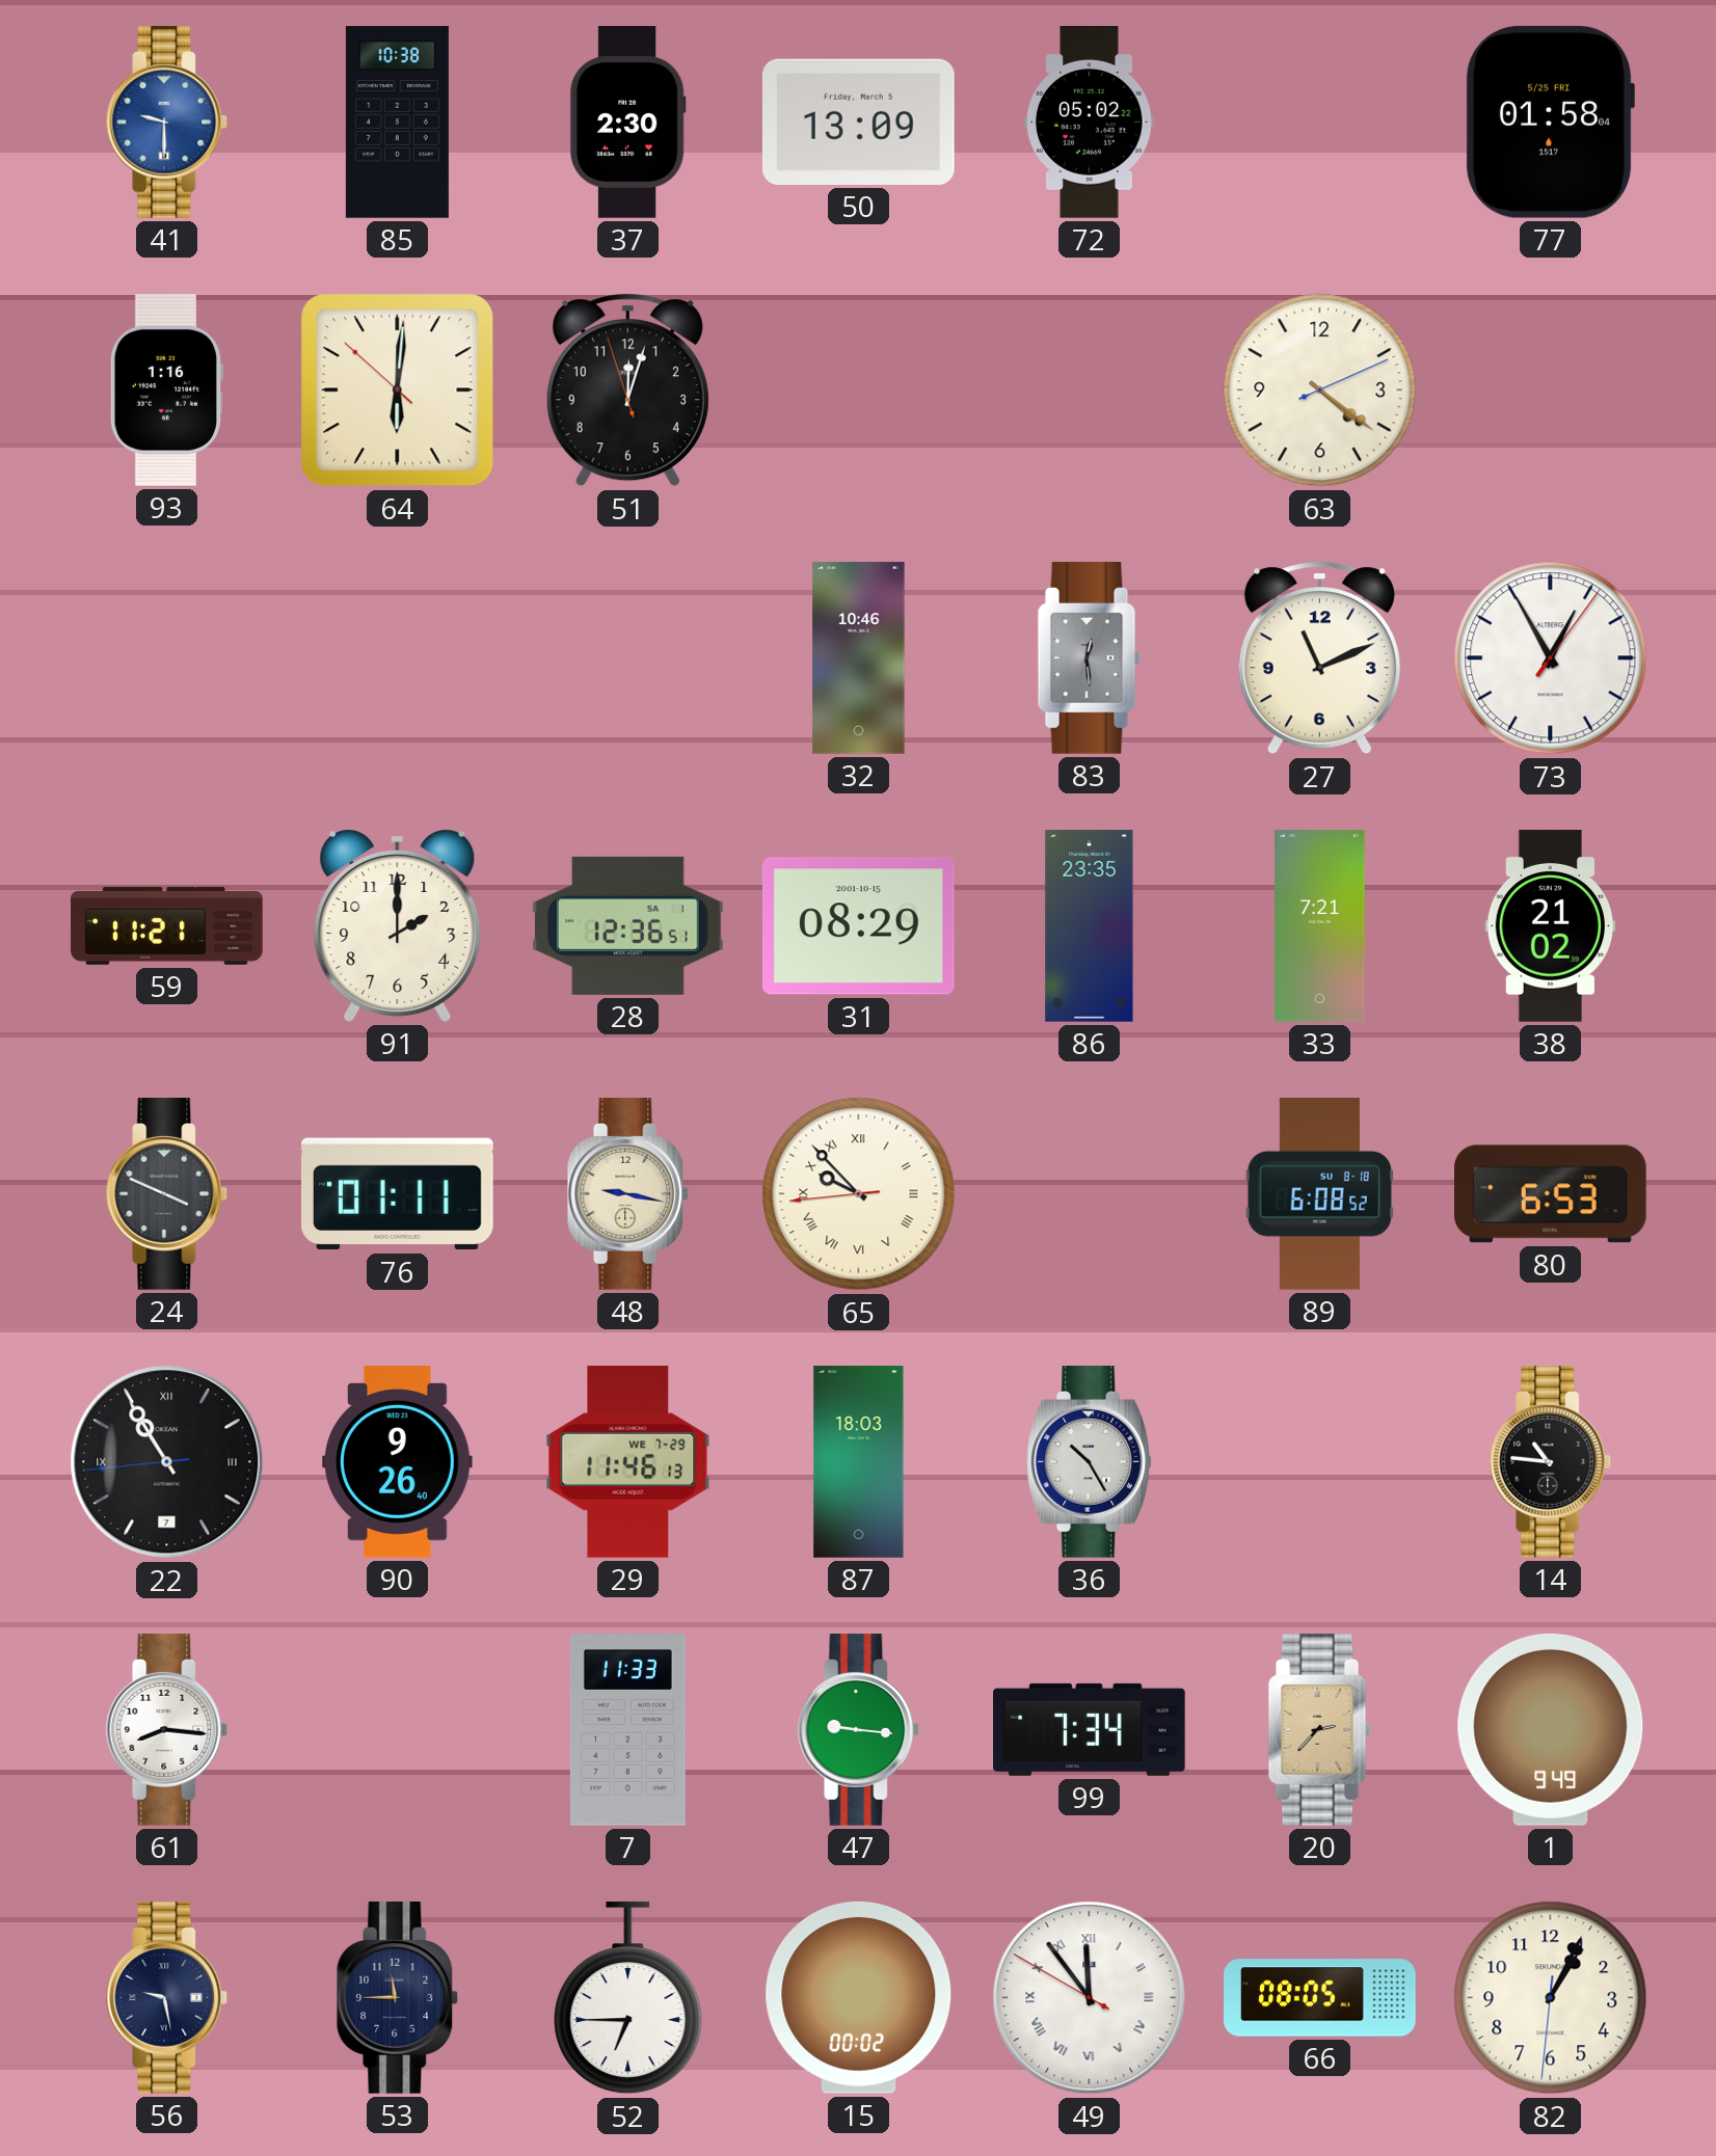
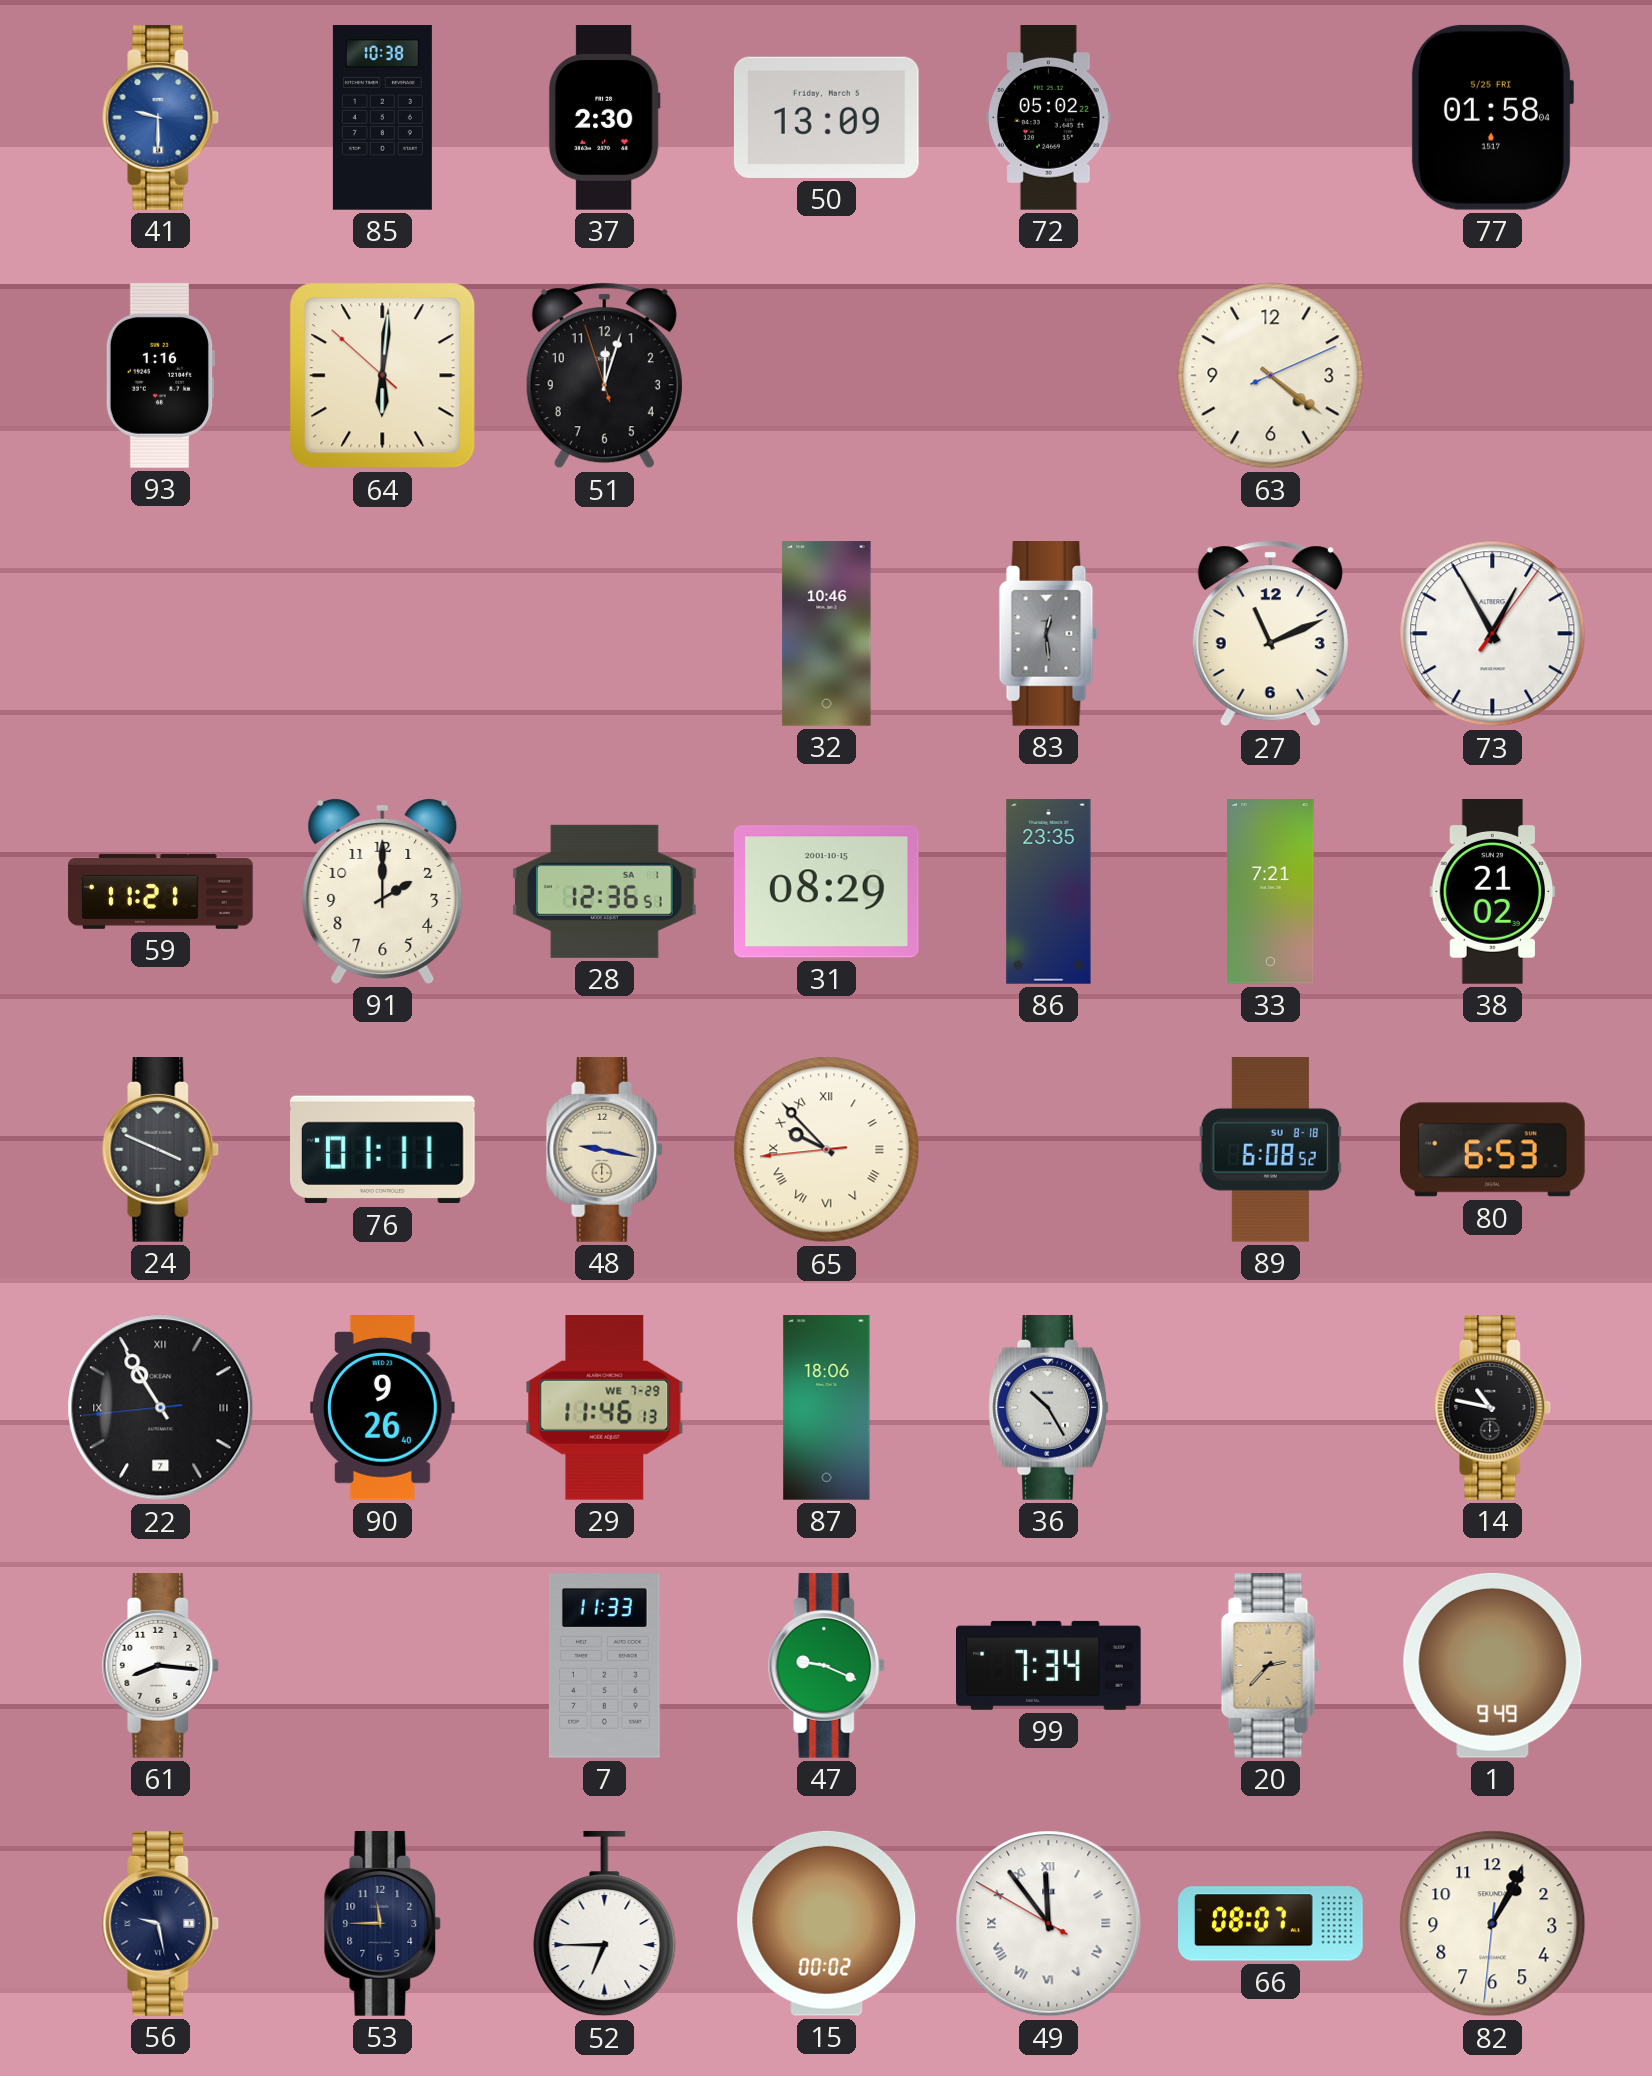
87: 18:03 -> 18:06
14: 10:46 -> 10:47
47: 9:16 -> 9:19
66: 08:05 -> 08:07
